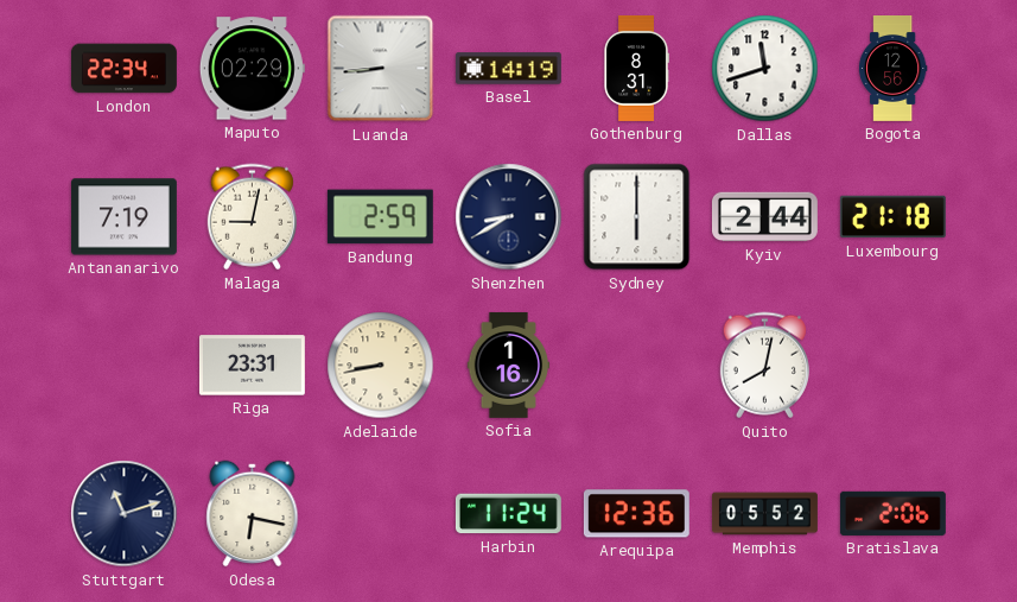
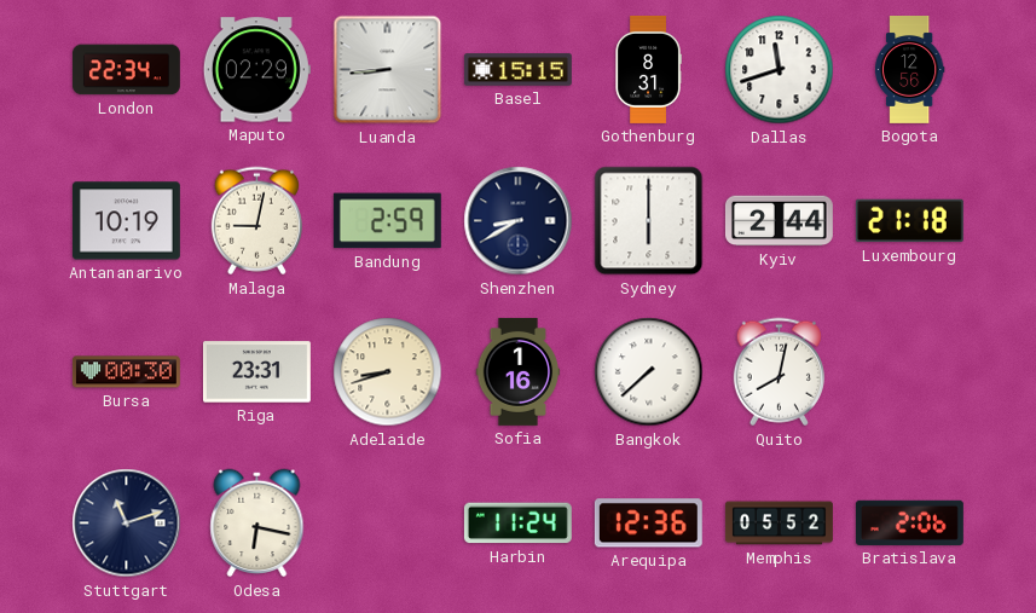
Basel: 14:19 -> 15:15
Antananarivo: 7:19 -> 10:19
Bursa: none -> 00:30
Adelaide: 8:43 -> 8:42
Bangkok: none -> 7:38
